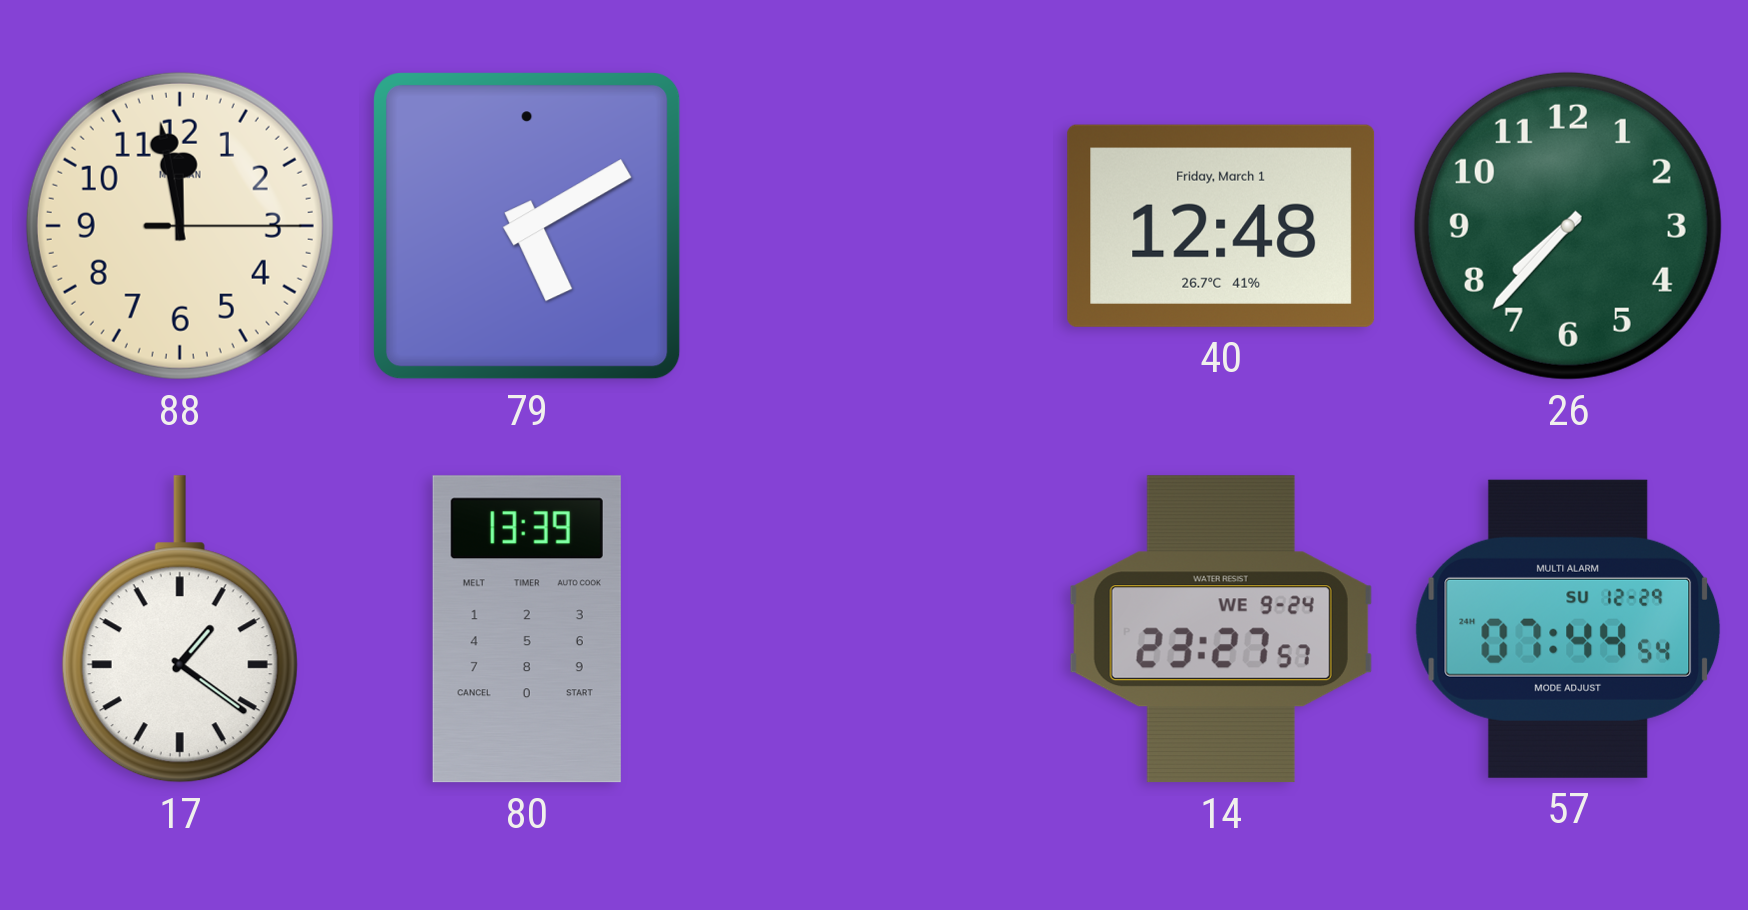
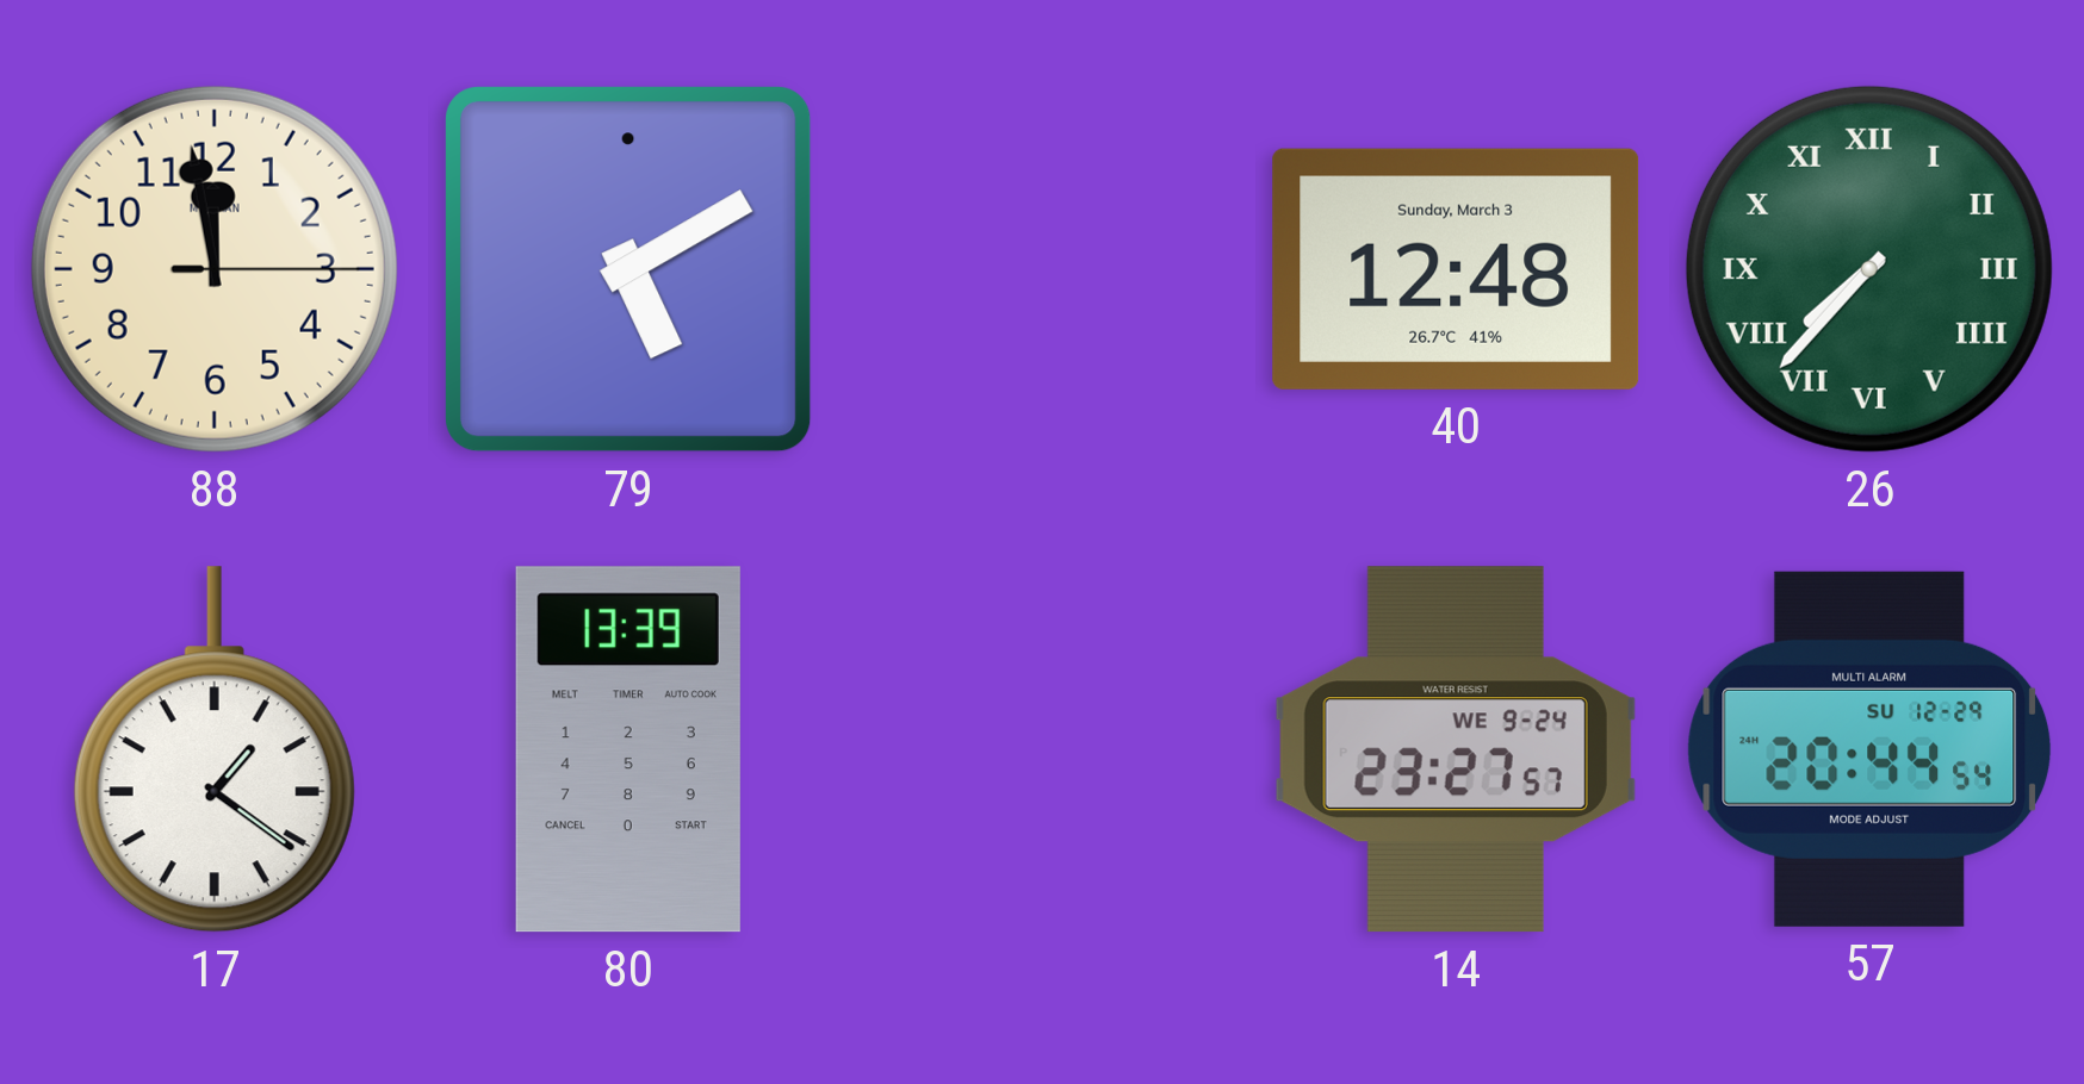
40 date: Friday, March 1 -> Sunday, March 3
26 numerals: Arabic -> Roman
57: 07:44 -> 20:44
